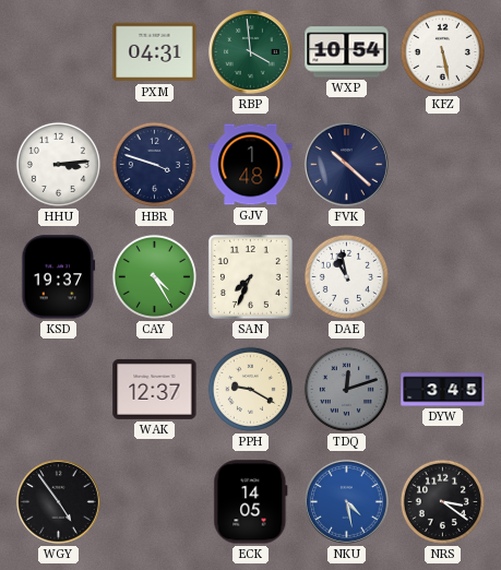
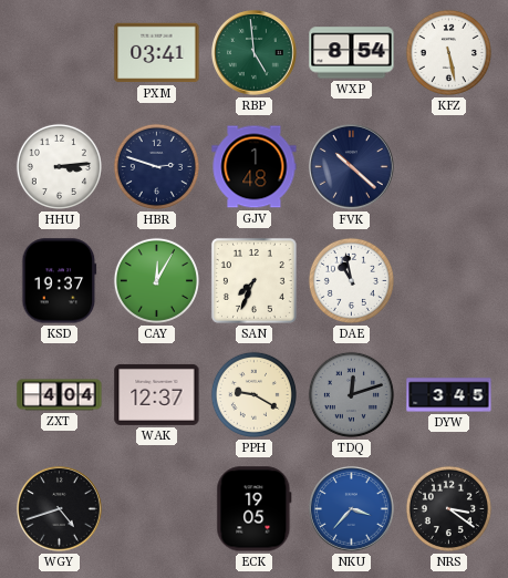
PXM: 04:31 -> 03:41
RBP: 3:59 -> 4:59
WXP: 10:54 -> 8:54
HBR: 3:48 -> 2:48
CAY: 4:25 -> 12:05
ZXT: none -> 4:04
WGY: 4:54 -> 4:42
ECK: 14:05 -> 19:05
NKU: 4:28 -> 3:37
